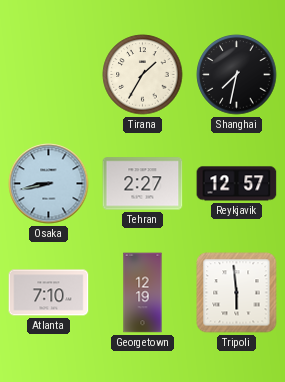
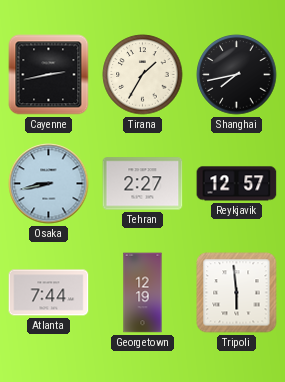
Cayenne: none -> 2:43
Shanghai: 7:32 -> 7:43
Atlanta: 7:10 -> 7:44
